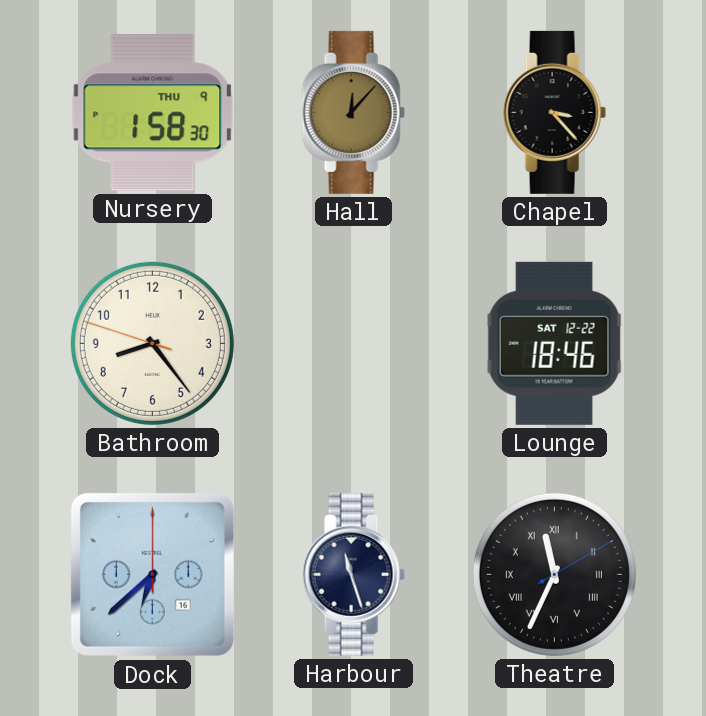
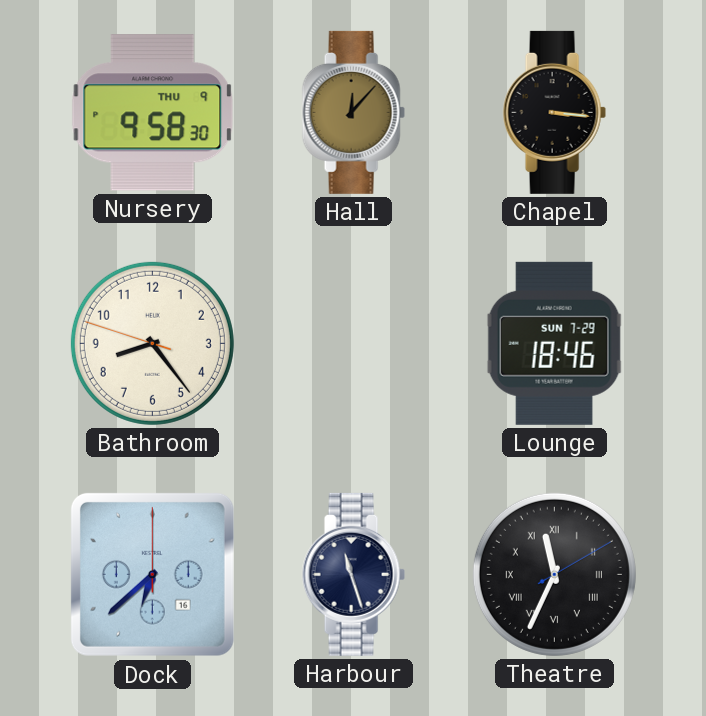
Nursery: 1:58 -> 9:58
Chapel: 3:23 -> 3:16
Lounge date: SAT 12-22 -> SUN 7-29
